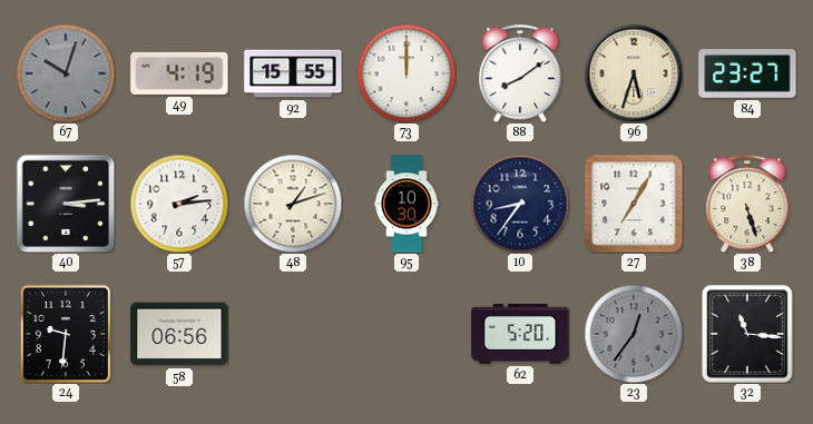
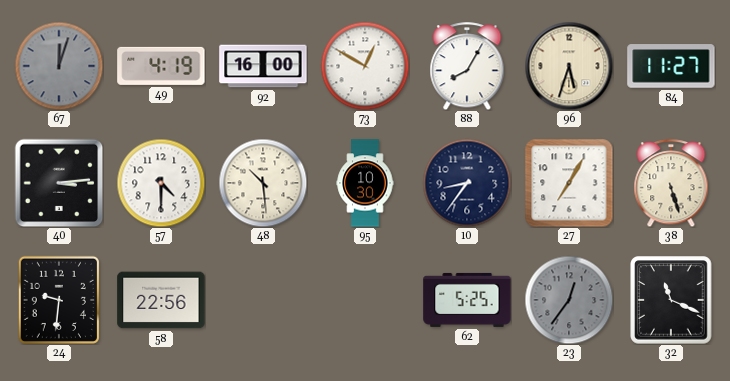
67: 10:03 -> 12:03
92: 15:55 -> 16:00
73: 12:00 -> 12:50
88: 8:09 -> 8:05
84: 23:27 -> 11:27
57: 2:14 -> 4:30
48: 1:12 -> 10:29
58: 06:56 -> 22:56
62: 5:20 -> 5:25
32: 11:16 -> 11:19
